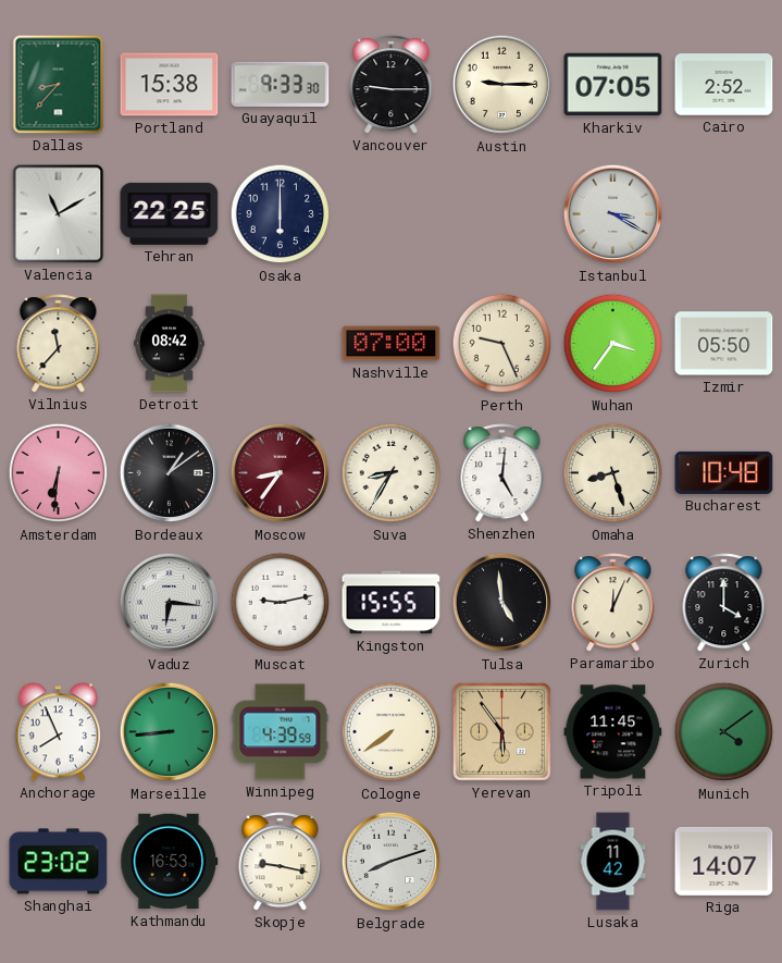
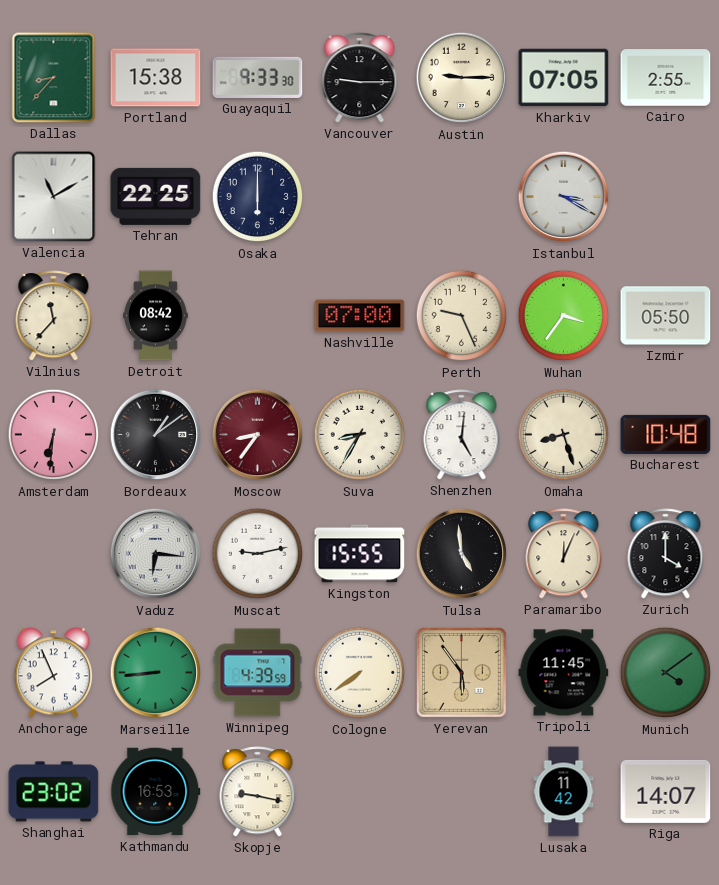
Cairo: 2:52 -> 2:55
Belgrade: 8:12 -> none
